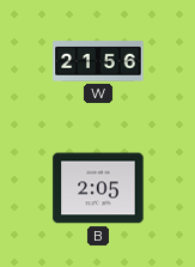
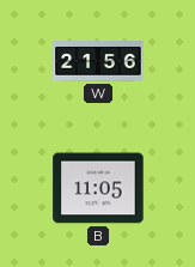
B: 2:05 -> 11:05
